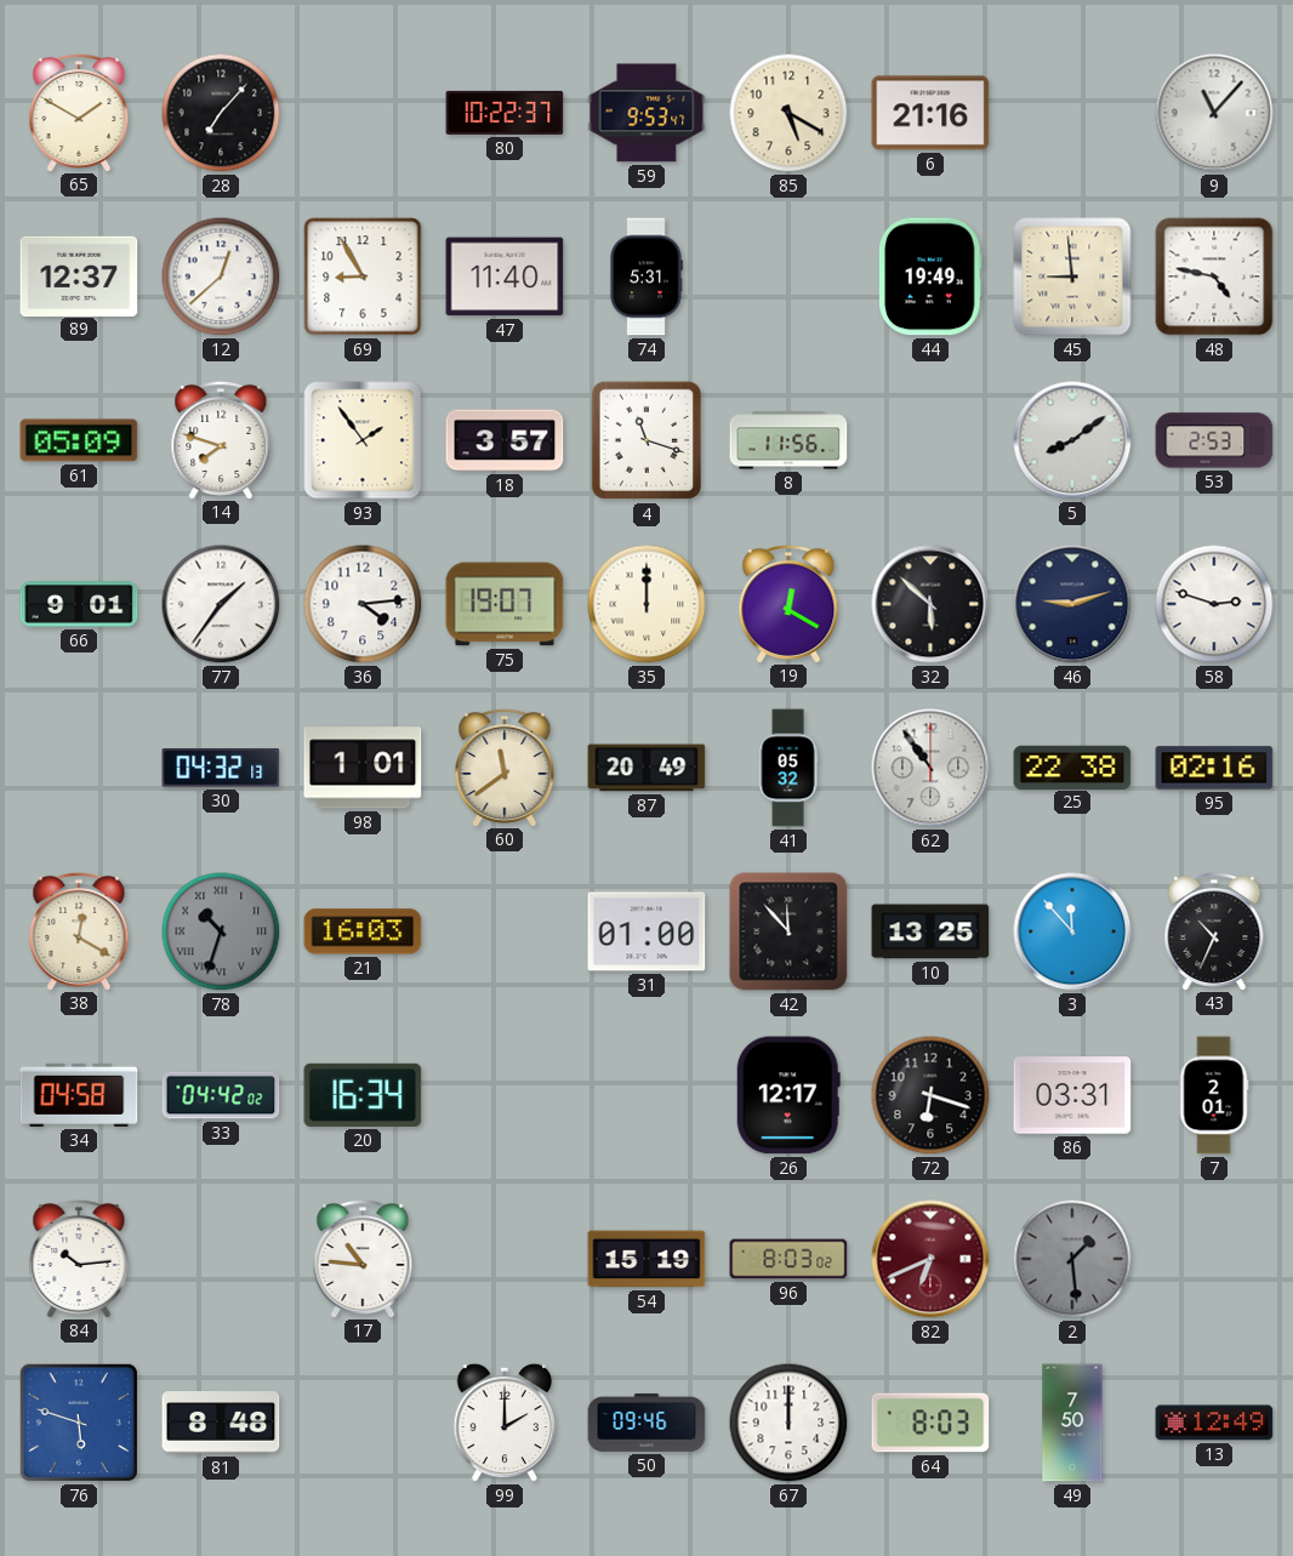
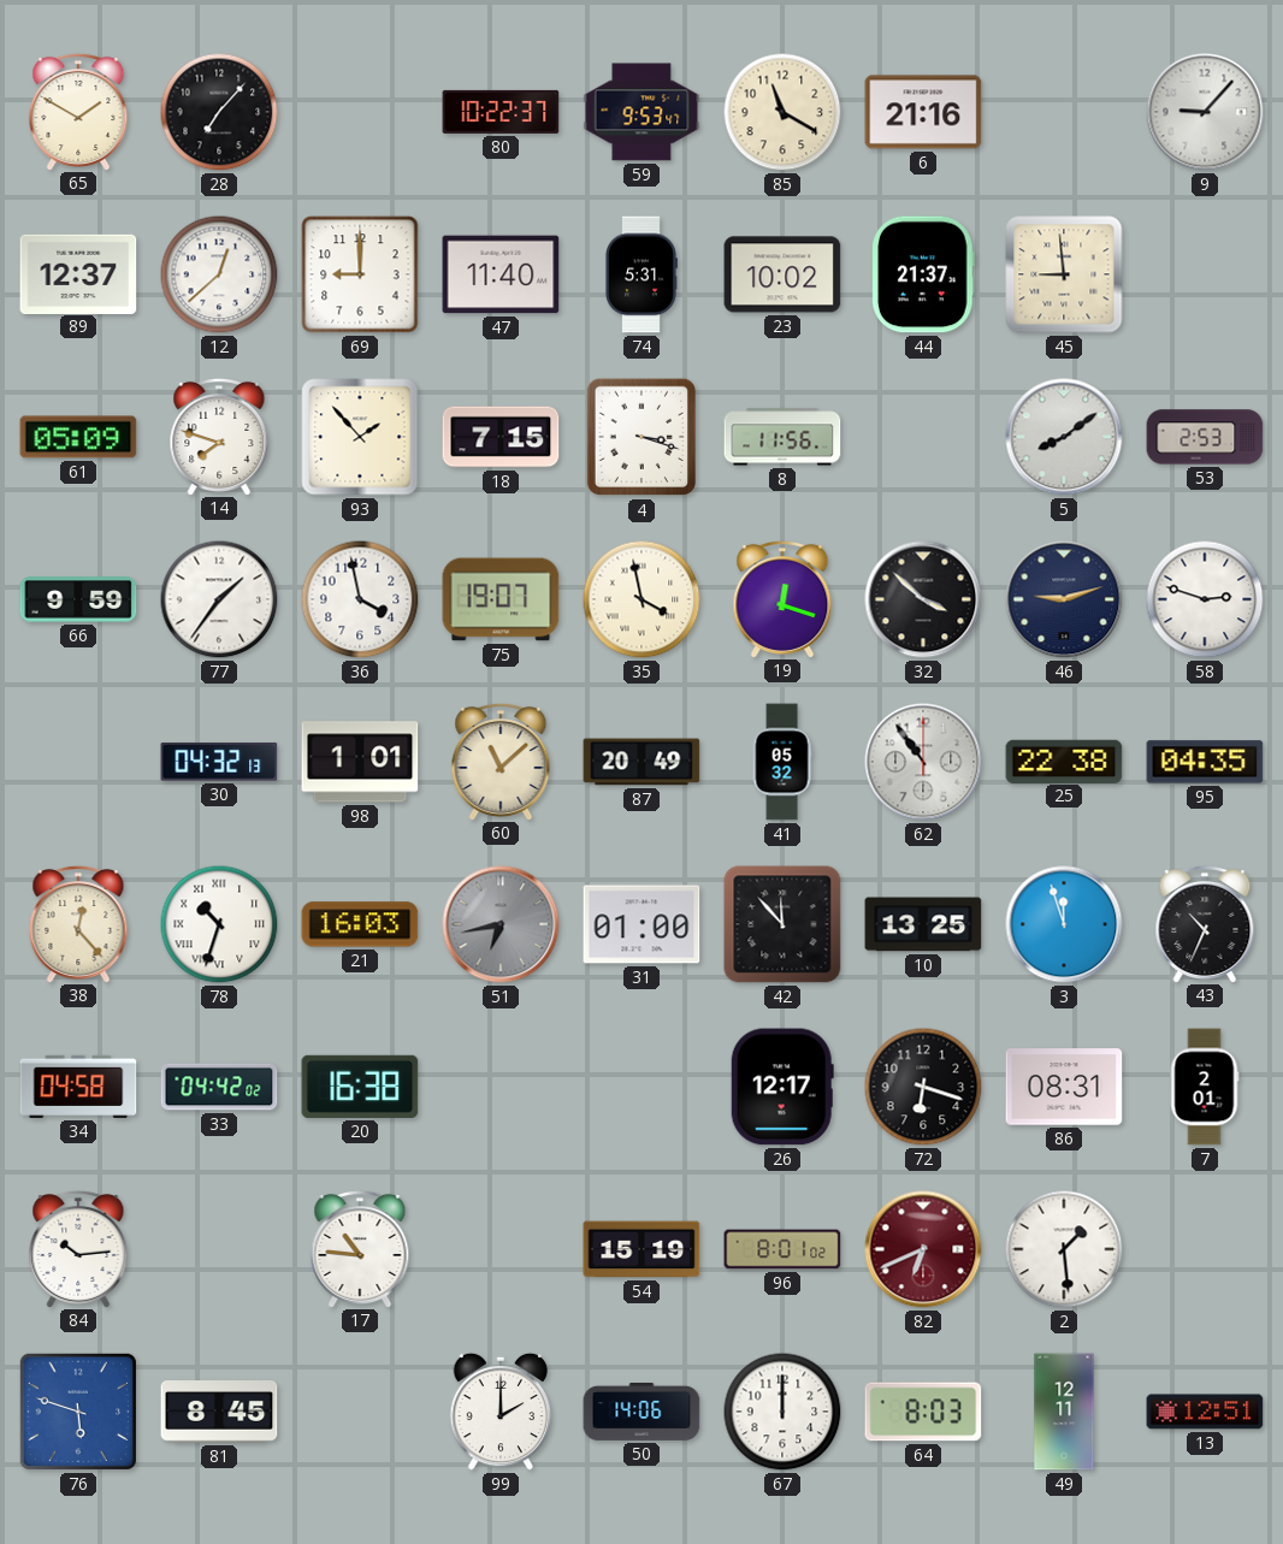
85: 5:20 -> 11:20
9: 11:07 -> 9:07
69: 8:55 -> 9:00
23: none -> 10:02
44: 19:49 -> 21:37
48: 4:47 -> none
93: 1:54 -> 1:53
18: 3:57 -> 7:15
4: 11:18 -> 3:18
66: 9:01 -> 9:59
36: 4:14 -> 3:58
35: 12:00 -> 3:58
19: 12:20 -> 12:18
32: 5:52 -> 3:52
60: 11:39 -> 11:08
95: 02:16 -> 04:35
38: 12:20 -> 12:23
78 dial: grey -> white
51: none -> 6:43
3: 11:53 -> 11:57
20: 16:34 -> 16:38
86: 03:31 -> 08:31
96: 8:03 -> 8:01
2 dial: grey -> white
81: 8:48 -> 8:45
50: 09:46 -> 14:06
49: 7:50 -> 12:11
13: 12:49 -> 12:51
